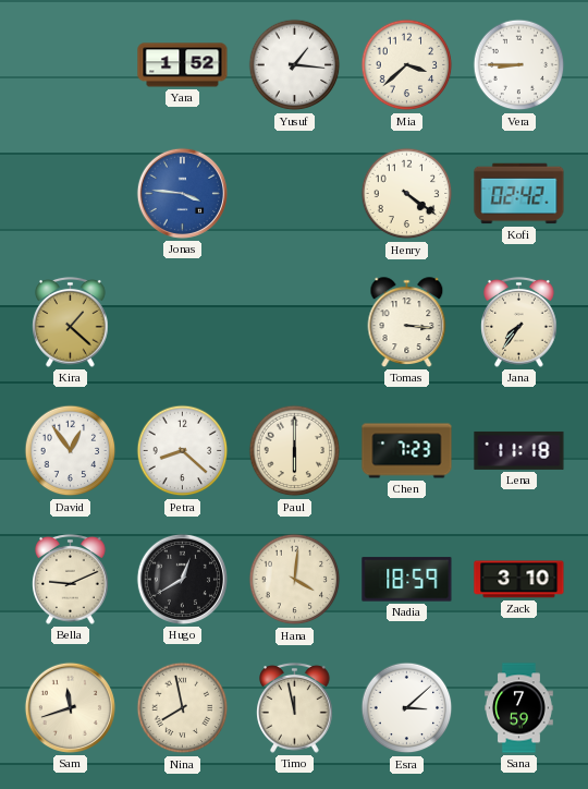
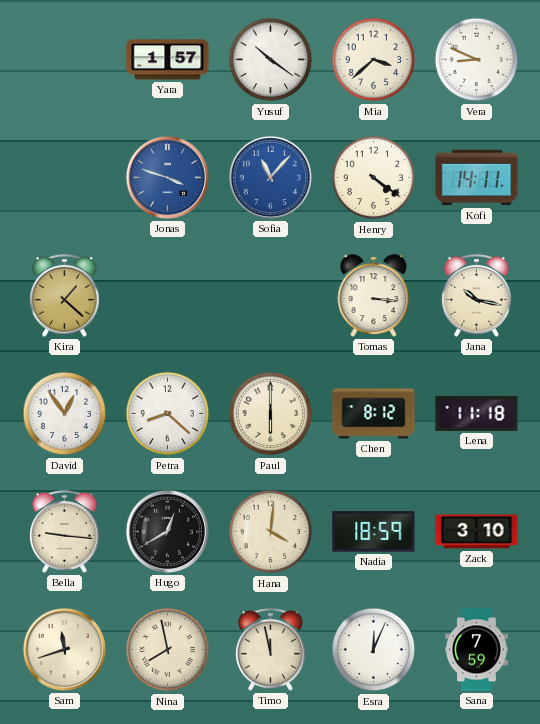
Yara: 1:52 -> 1:57
Yusuf: 1:16 -> 10:21
Vera: 8:45 -> 8:49
Jonas: 3:46 -> 3:48
Sofia: none -> 11:07
Kofi: 02:42 -> 14:11
Jana: 7:36 -> 10:17
Chen: 7:23 -> 8:12
Bella: 9:11 -> 9:16
Esra: 3:08 -> 12:04
